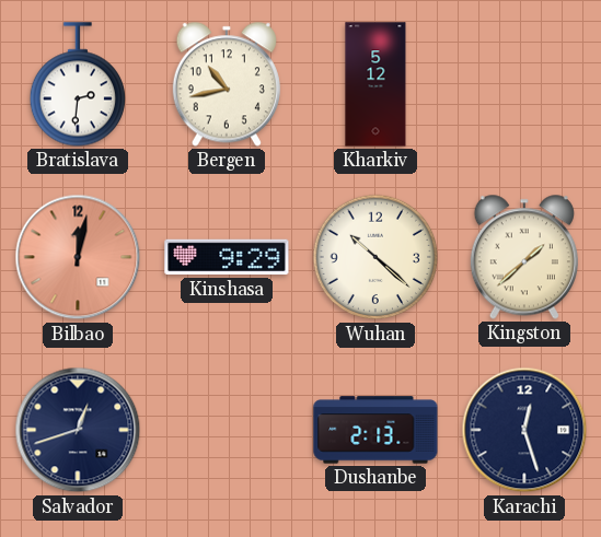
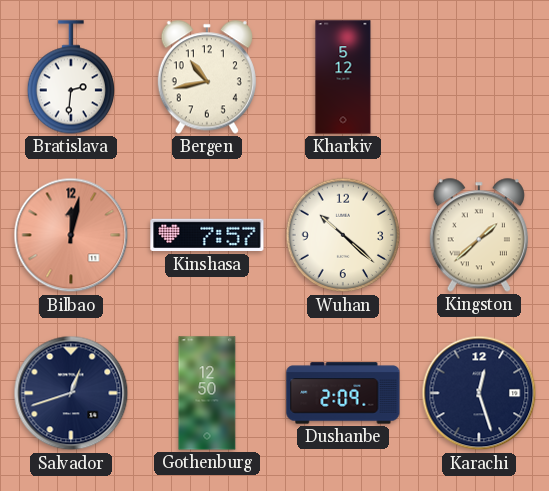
Kinshasa: 9:29 -> 7:57
Gothenburg: none -> 12:50
Dushanbe: 2:13 -> 2:09
